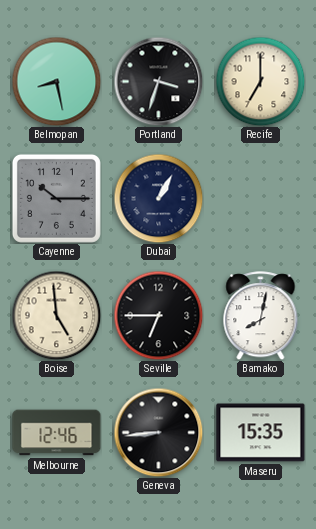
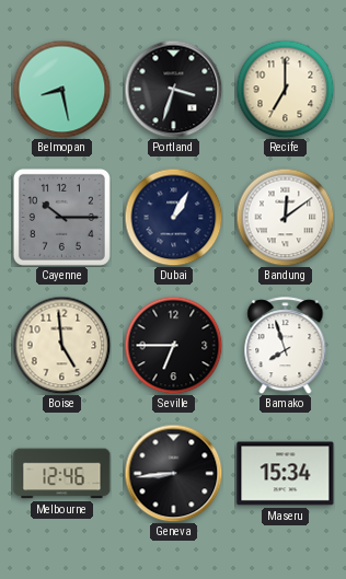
Bandung: none -> 12:09
Bamako: 8:02 -> 7:57
Maseru: 15:35 -> 15:34
